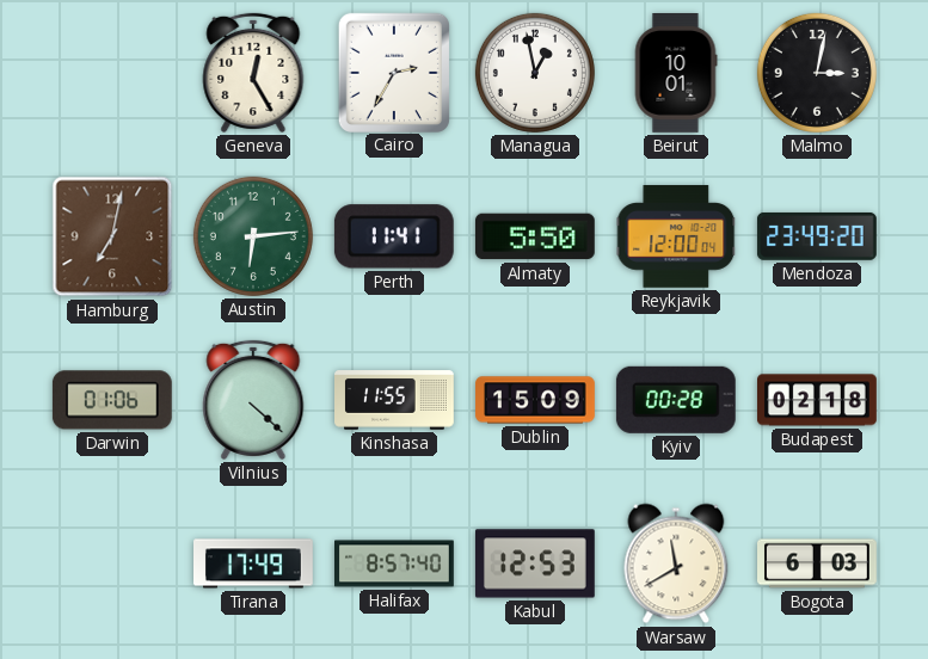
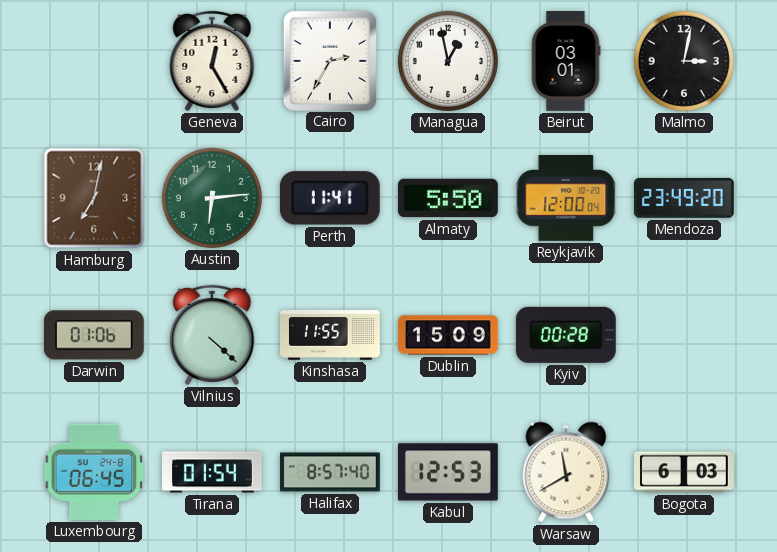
Beirut: 10:01 -> 03:01
Budapest: 02:18 -> none
Luxembourg: none -> 06:45
Tirana: 17:49 -> 01:54
